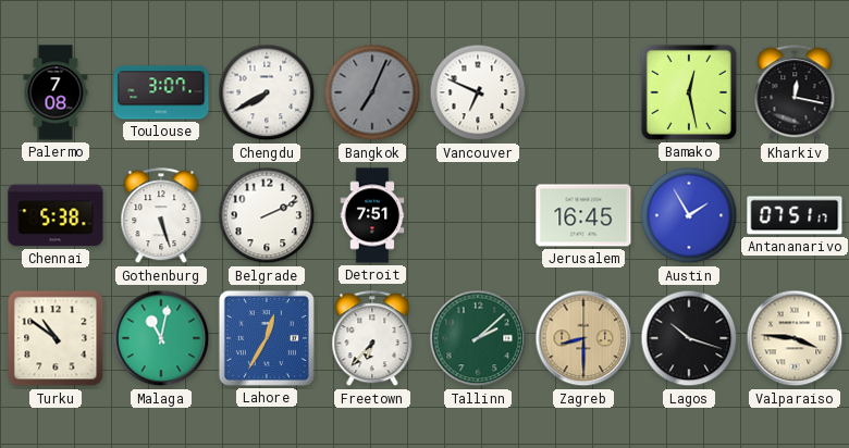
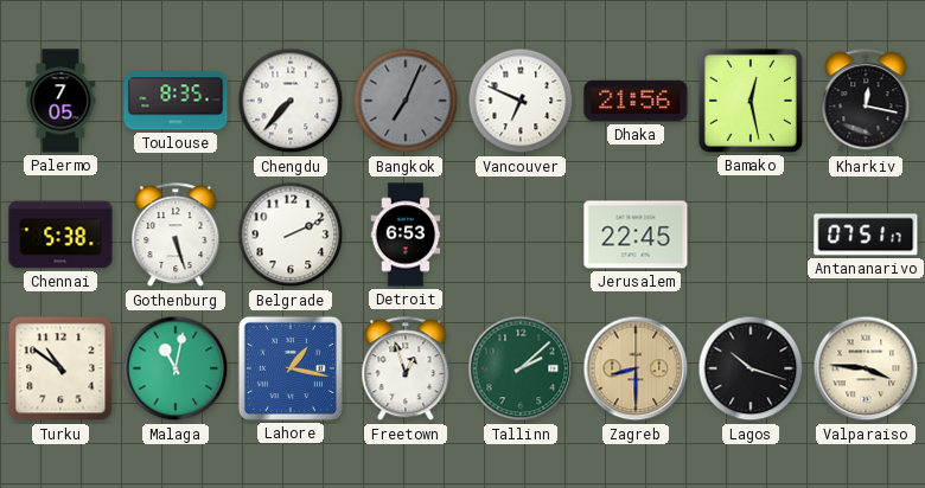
Palermo: 7:08 -> 7:05
Toulouse: 3:07 -> 8:35
Chengdu: 7:40 -> 7:37
Dhaka: none -> 21:56
Detroit: 7:51 -> 6:53
Jerusalem: 16:45 -> 22:45
Austin: 1:55 -> none
Lahore: 12:35 -> 1:17
Freetown: 6:37 -> 12:57
